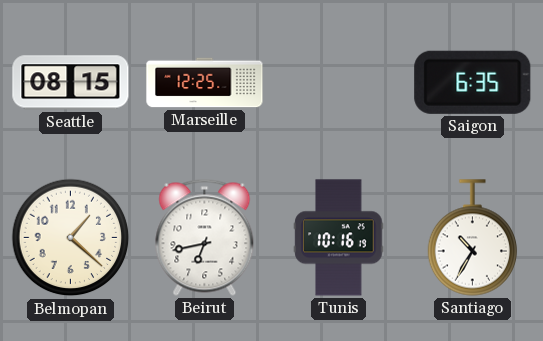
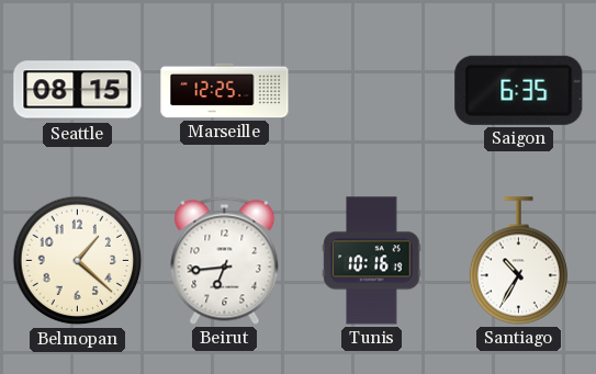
Beirut: 6:43 -> 6:44
